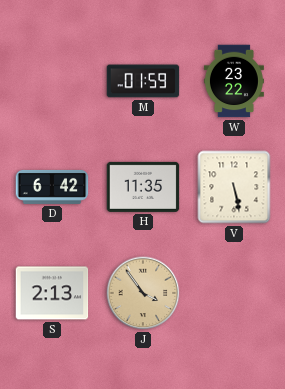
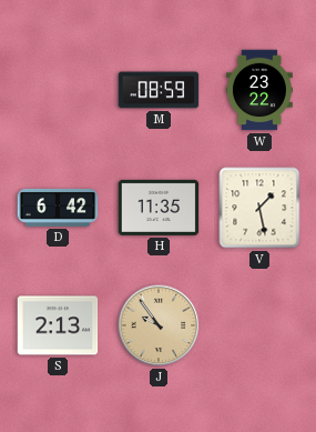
M: 01:59 -> 08:59
V: 5:28 -> 1:28
J: 3:54 -> 9:54
